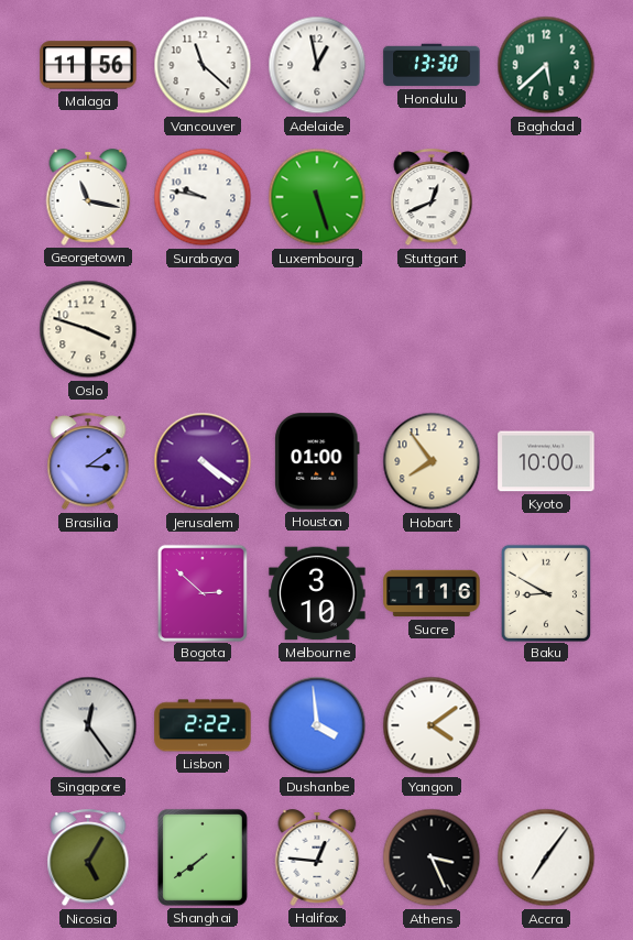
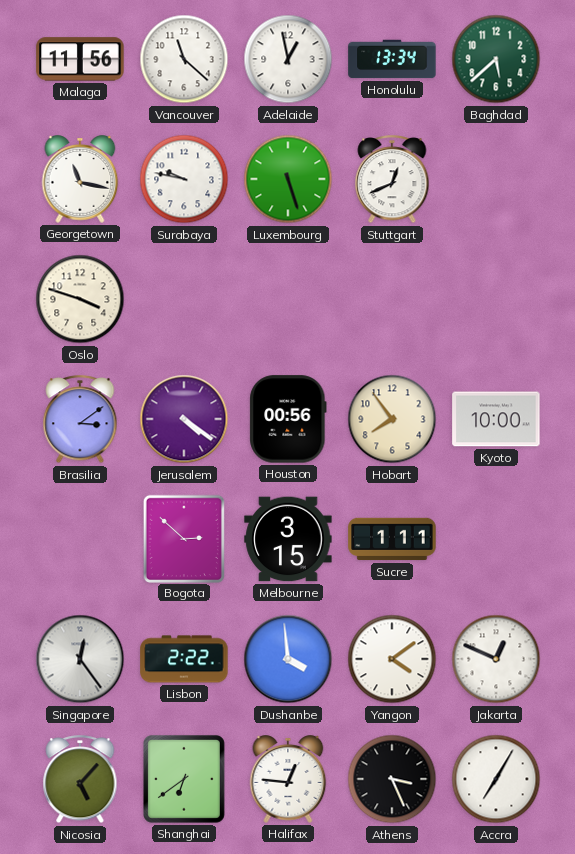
Honolulu: 13:30 -> 13:34
Houston: 01:00 -> 00:56
Melbourne: 3:10 -> 3:15
Sucre: 1:16 -> 1:11
Baku: 8:50 -> none
Jakarta: none -> 12:49
Nicosia: 5:05 -> 5:07
Shanghai: 7:39 -> 6:39
Accra: 7:06 -> 7:05
